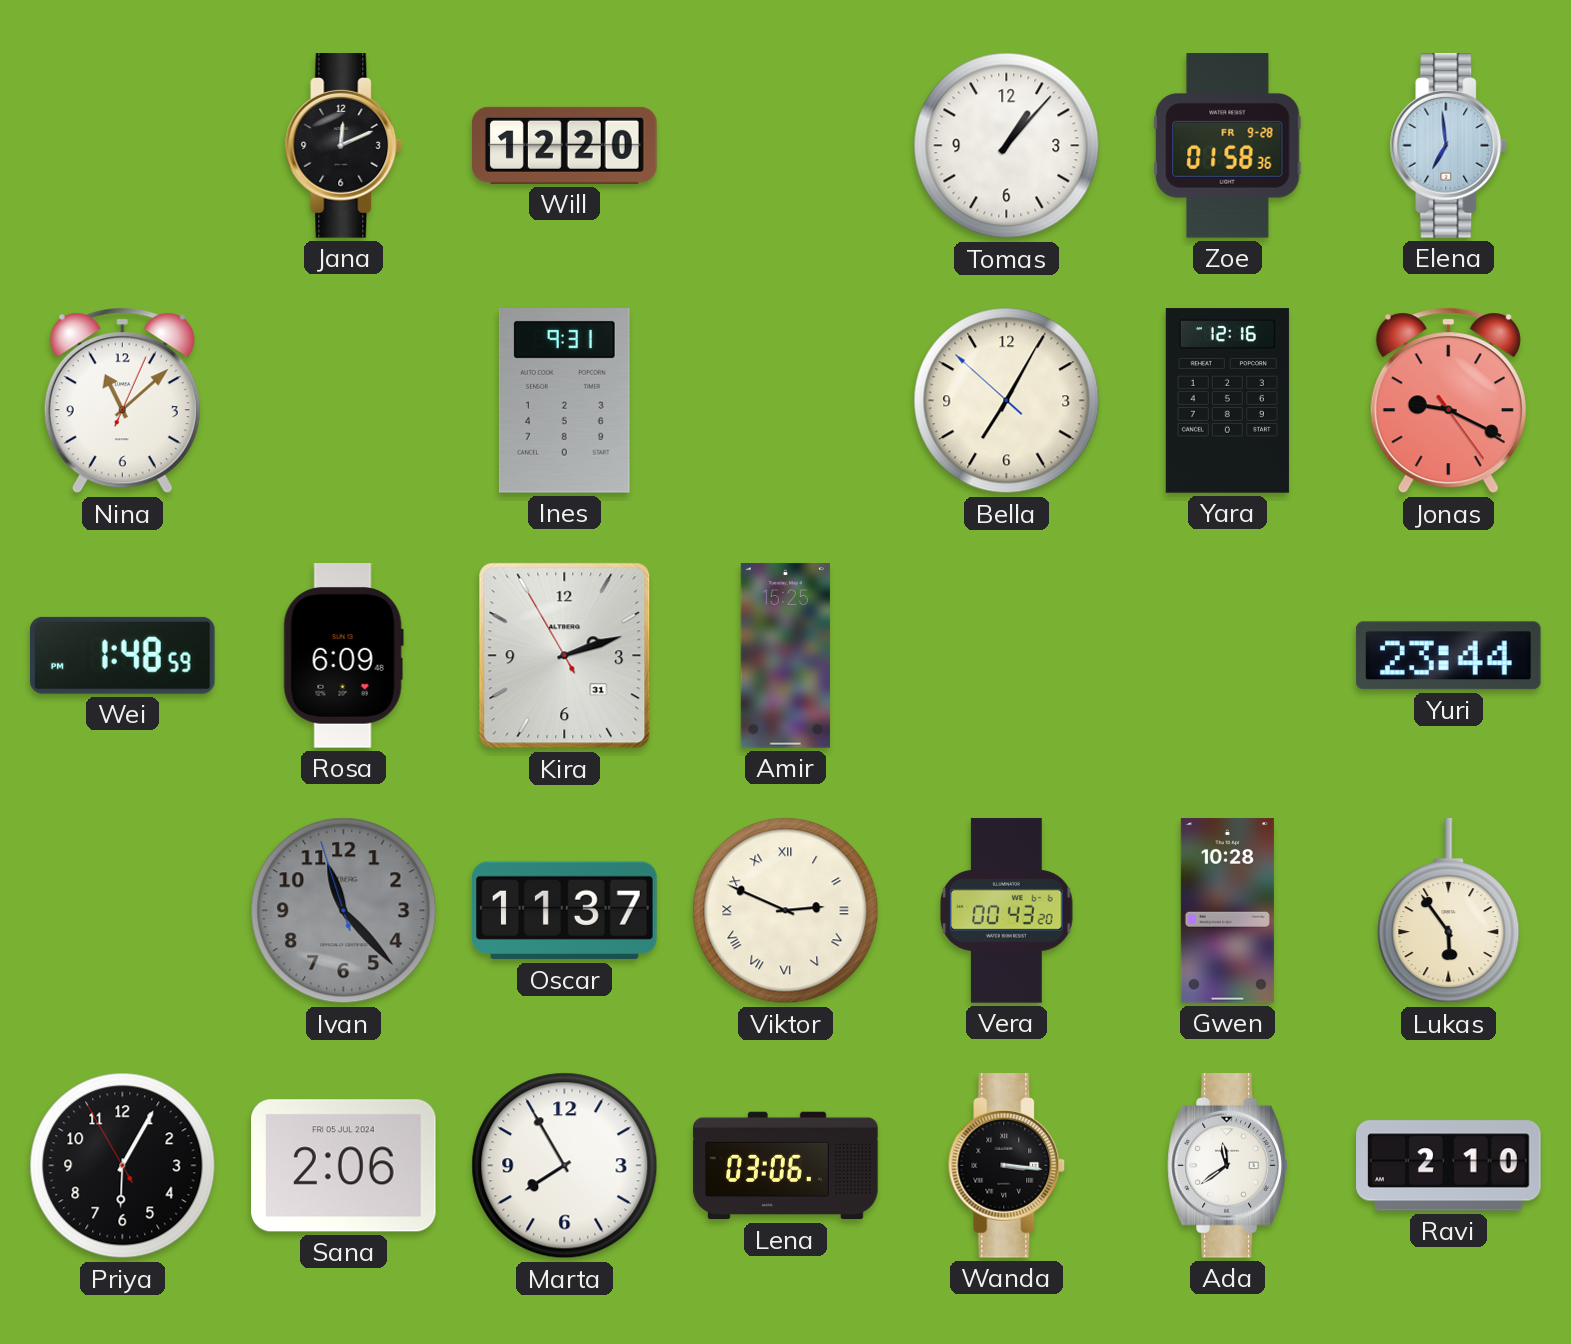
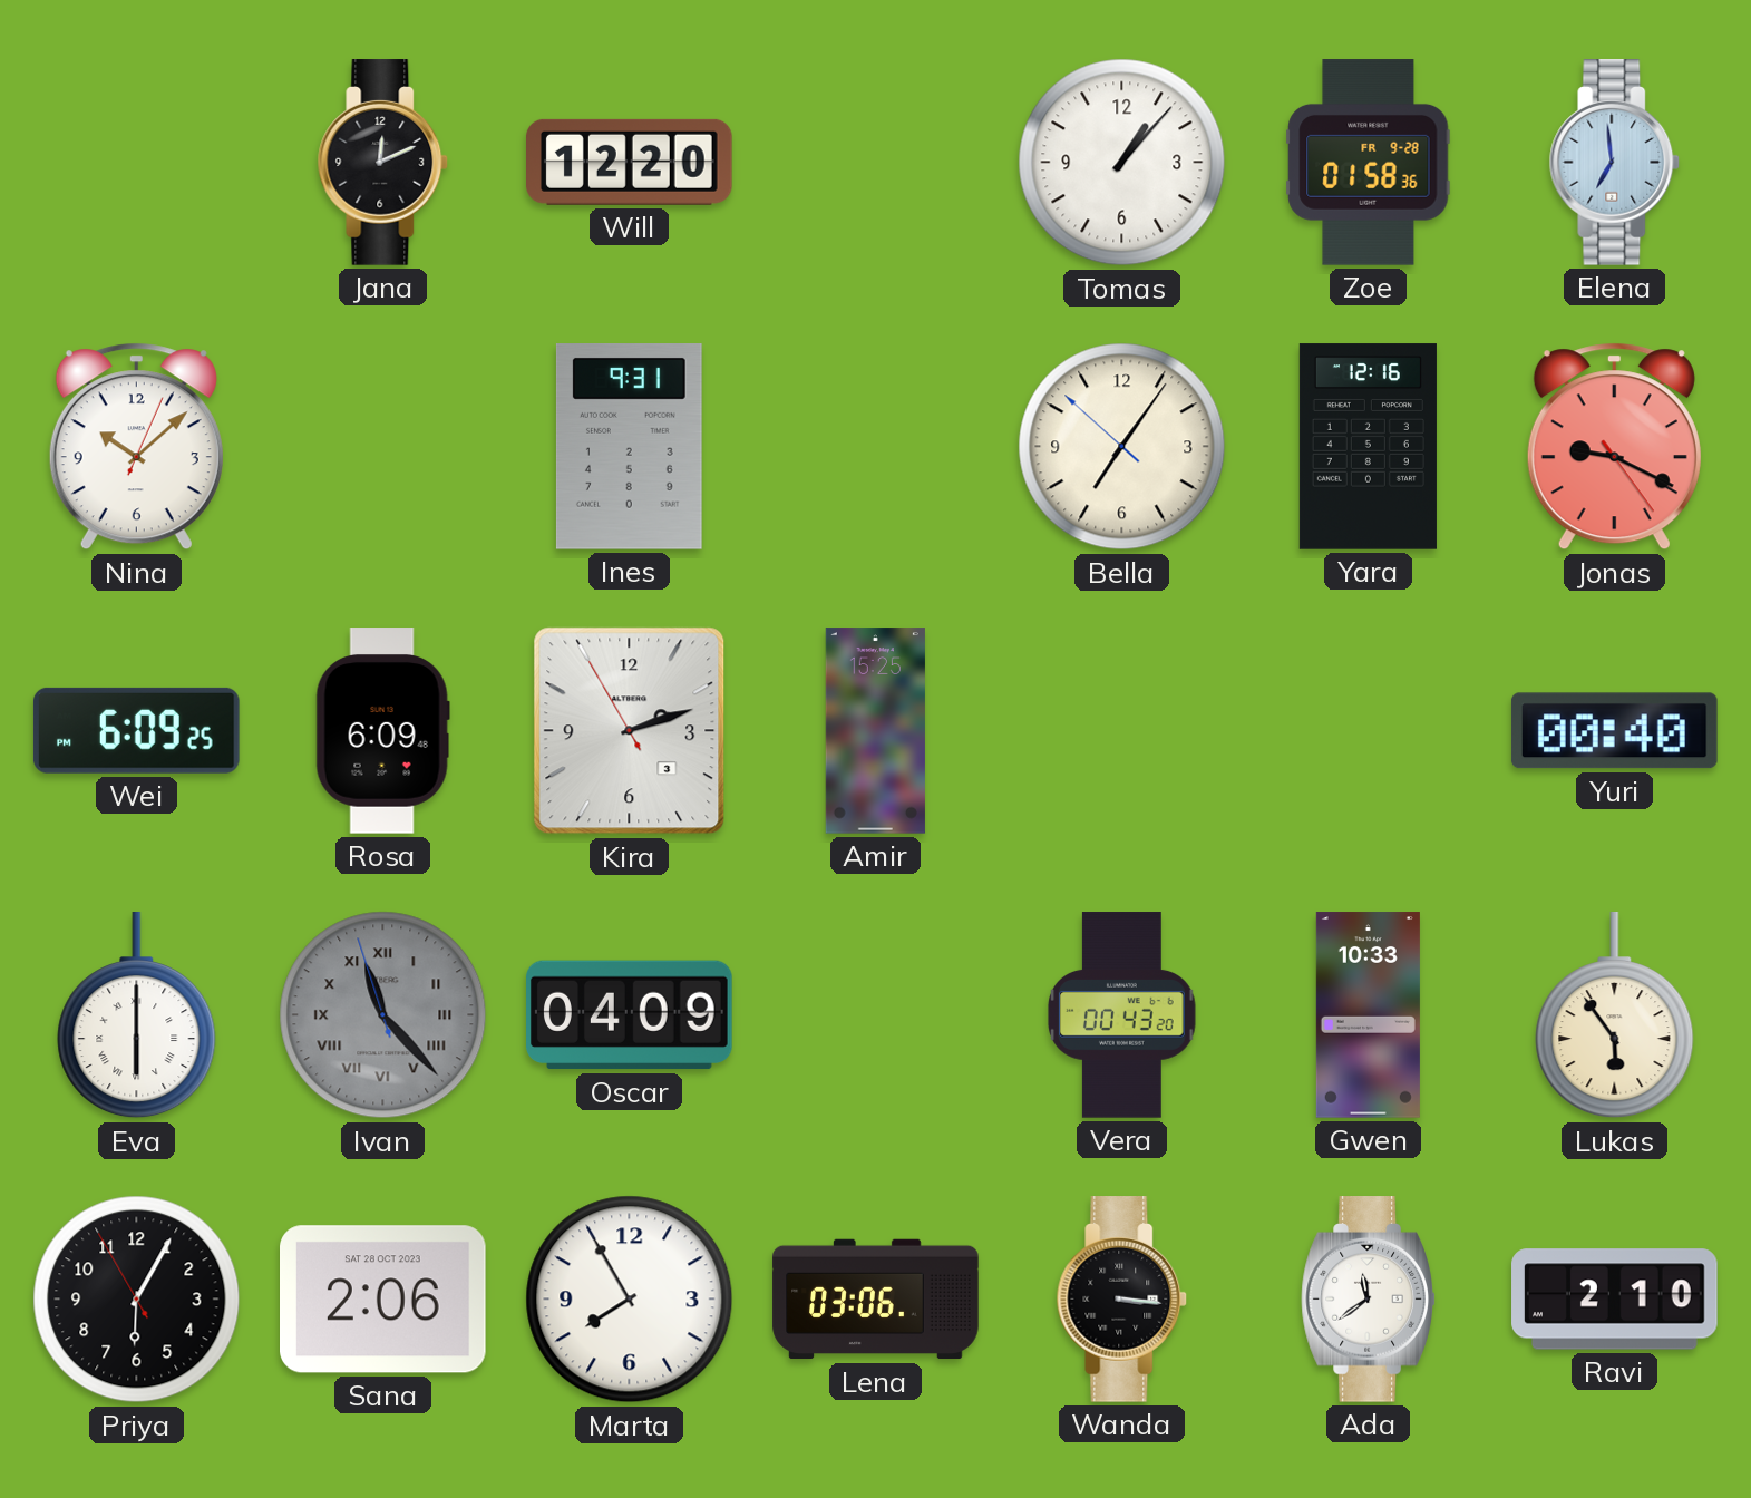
Nina: 11:08 -> 10:08
Bella: 7:04 -> 7:05
Wei: 1:48 -> 6:09
Kira date: 31 -> 3
Yuri: 23:44 -> 00:40
Eva: none -> 6:00
Ivan numerals: Arabic -> Roman
Oscar: 11:37 -> 04:09
Viktor: 2:49 -> none
Gwen: 10:28 -> 10:33
Sana date: FRI 05 JUL 2024 -> SAT 28 OCT 2023
